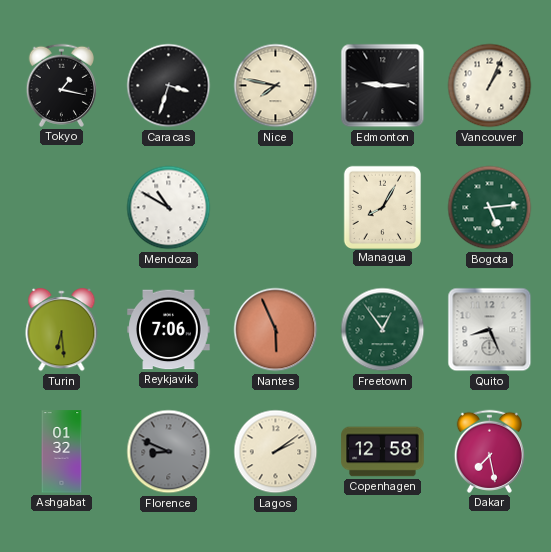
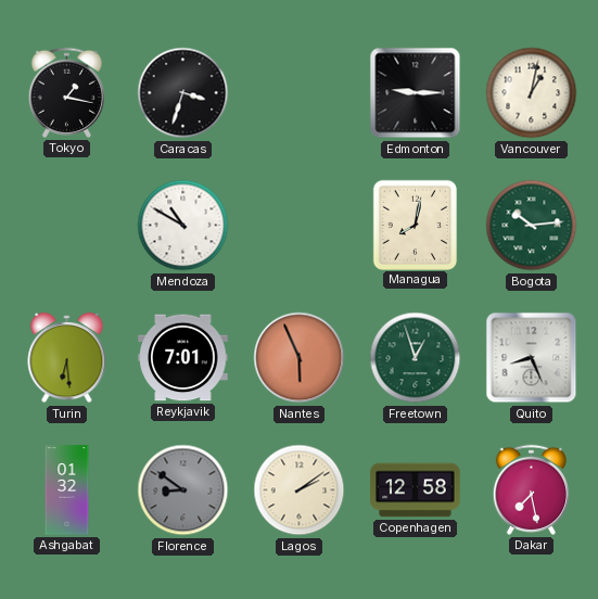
Nice: 7:47 -> none
Vancouver: 1:04 -> 1:02
Managua: 8:05 -> 8:02
Bogota: 5:14 -> 10:14
Reykjavik: 7:06 -> 7:01
Freetown: 12:54 -> 12:57
Florence: 8:49 -> 8:51
